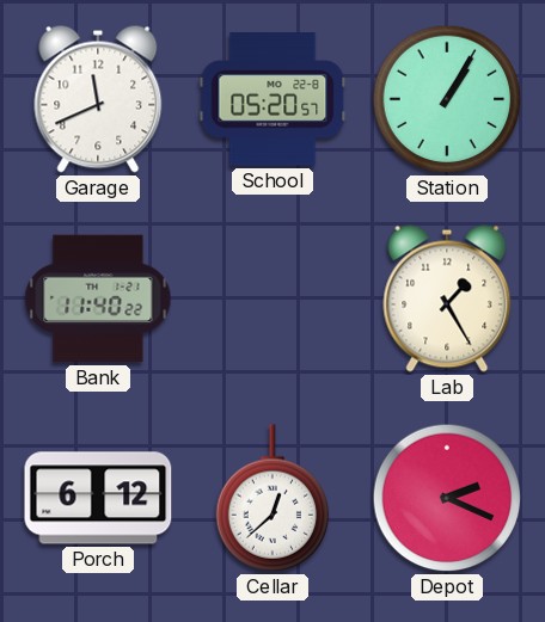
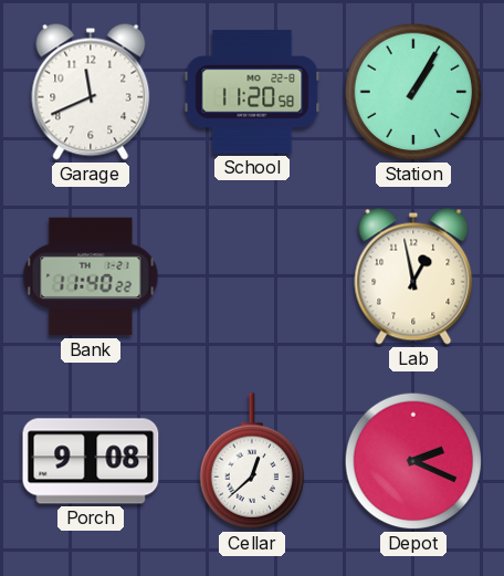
School: 05:20 -> 11:20
Lab: 1:25 -> 12:58
Porch: 6:12 -> 9:08
